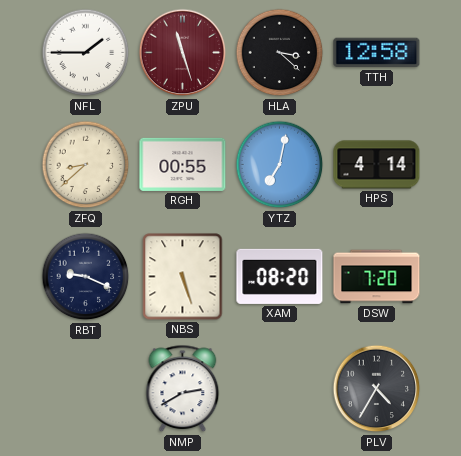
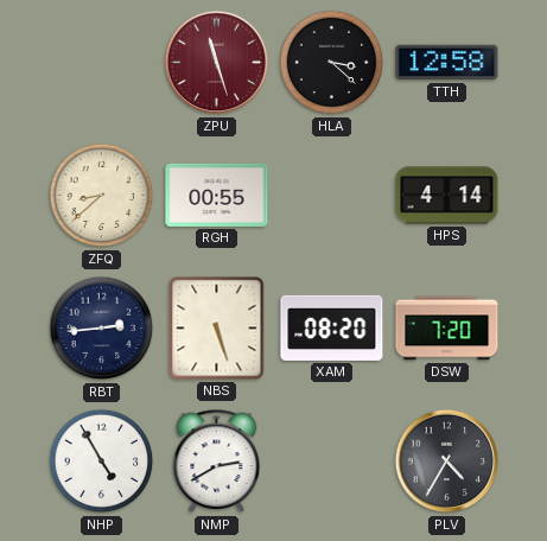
NFL: 1:45 -> none
YTZ: 7:02 -> none
RBT: 9:19 -> 2:44
NHP: none -> 4:55
